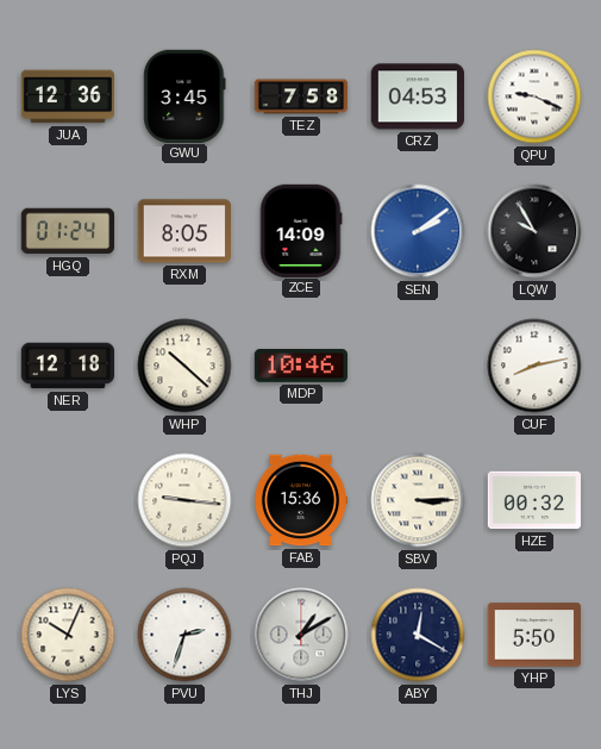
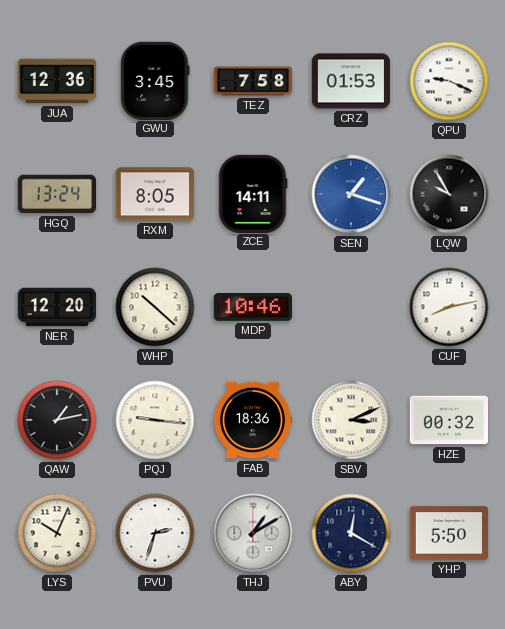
CRZ: 04:53 -> 01:53
HGQ: 01:24 -> 13:24
ZCE: 14:09 -> 14:11
SEN: 2:09 -> 1:18
NER: 12:18 -> 12:20
QAW: none -> 1:13
FAB: 15:36 -> 18:36
SBV: 3:15 -> 3:11
